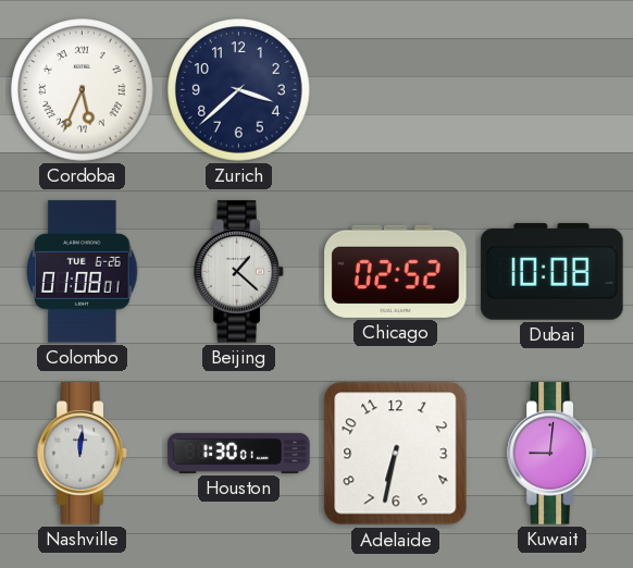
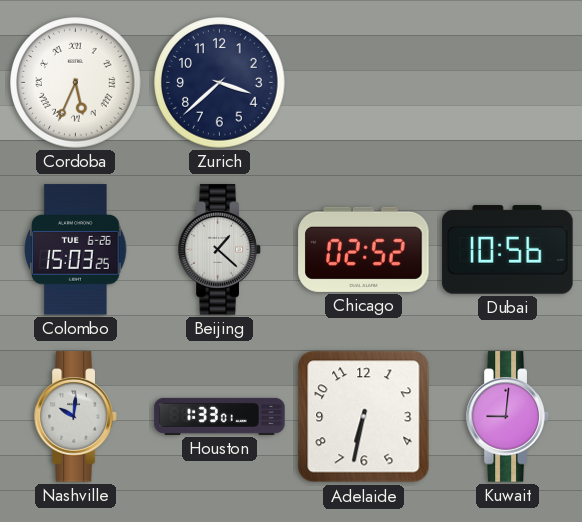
Colombo: 01:08 -> 15:03
Dubai: 10:08 -> 10:56
Nashville: 12:01 -> 10:01
Houston: 1:30 -> 1:33
